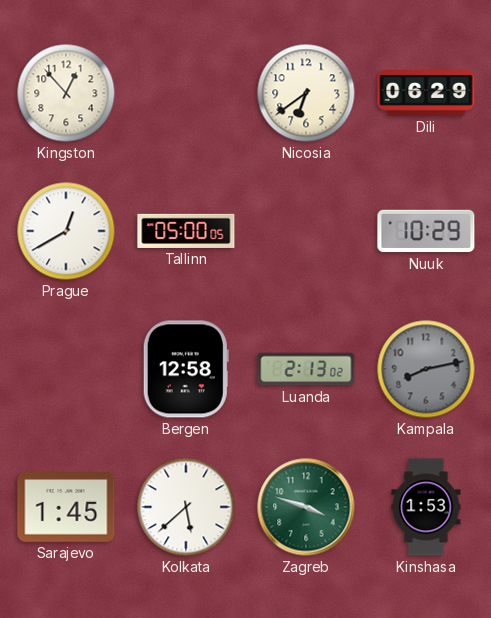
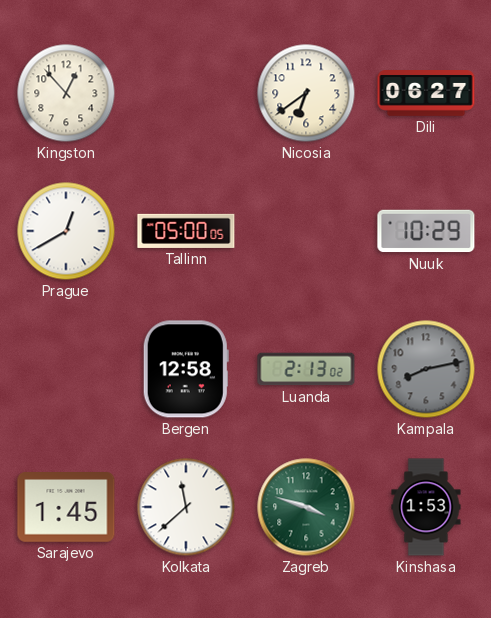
Dili: 06:29 -> 06:27
Kolkata: 5:38 -> 11:38
